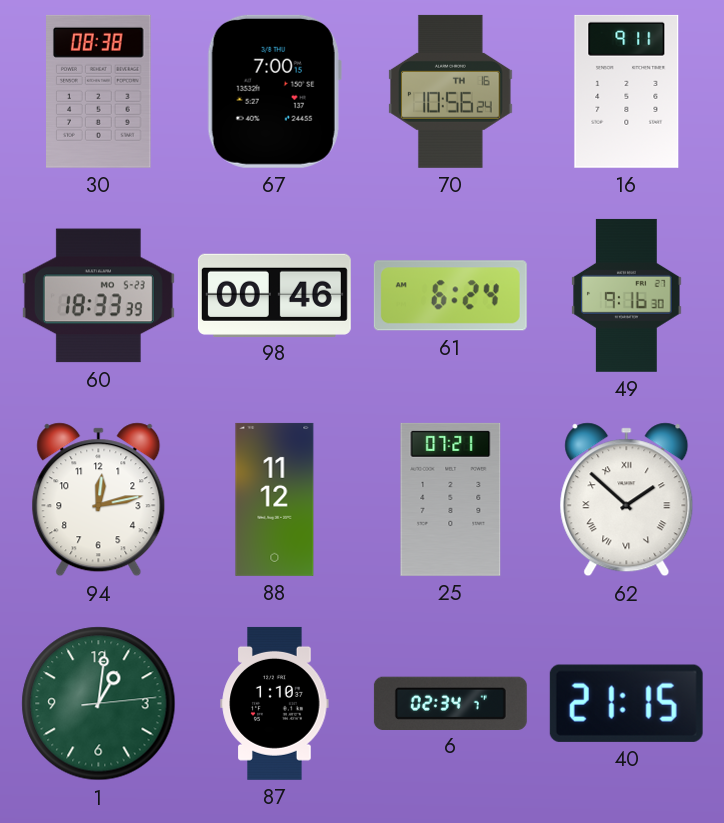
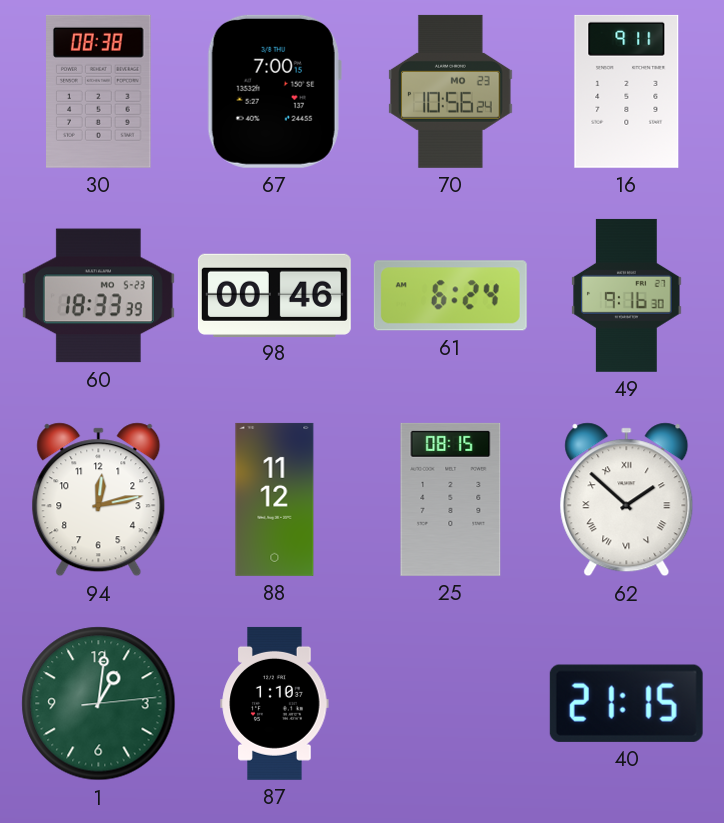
70 date: TH 16 -> MO 23
25: 07:21 -> 08:15
6: 02:34 -> none
